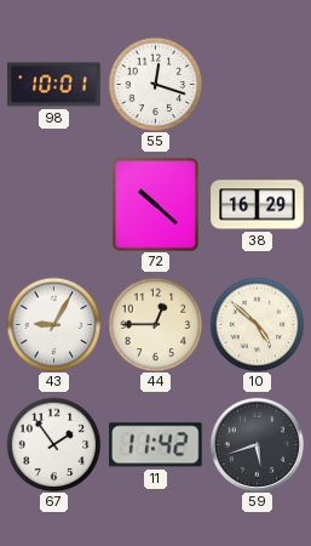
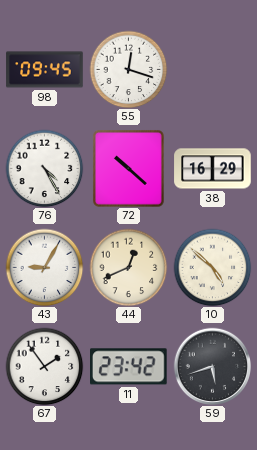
98: 10:01 -> 09:45
76: none -> 4:25
44: 12:45 -> 12:41
11: 11:42 -> 23:42
